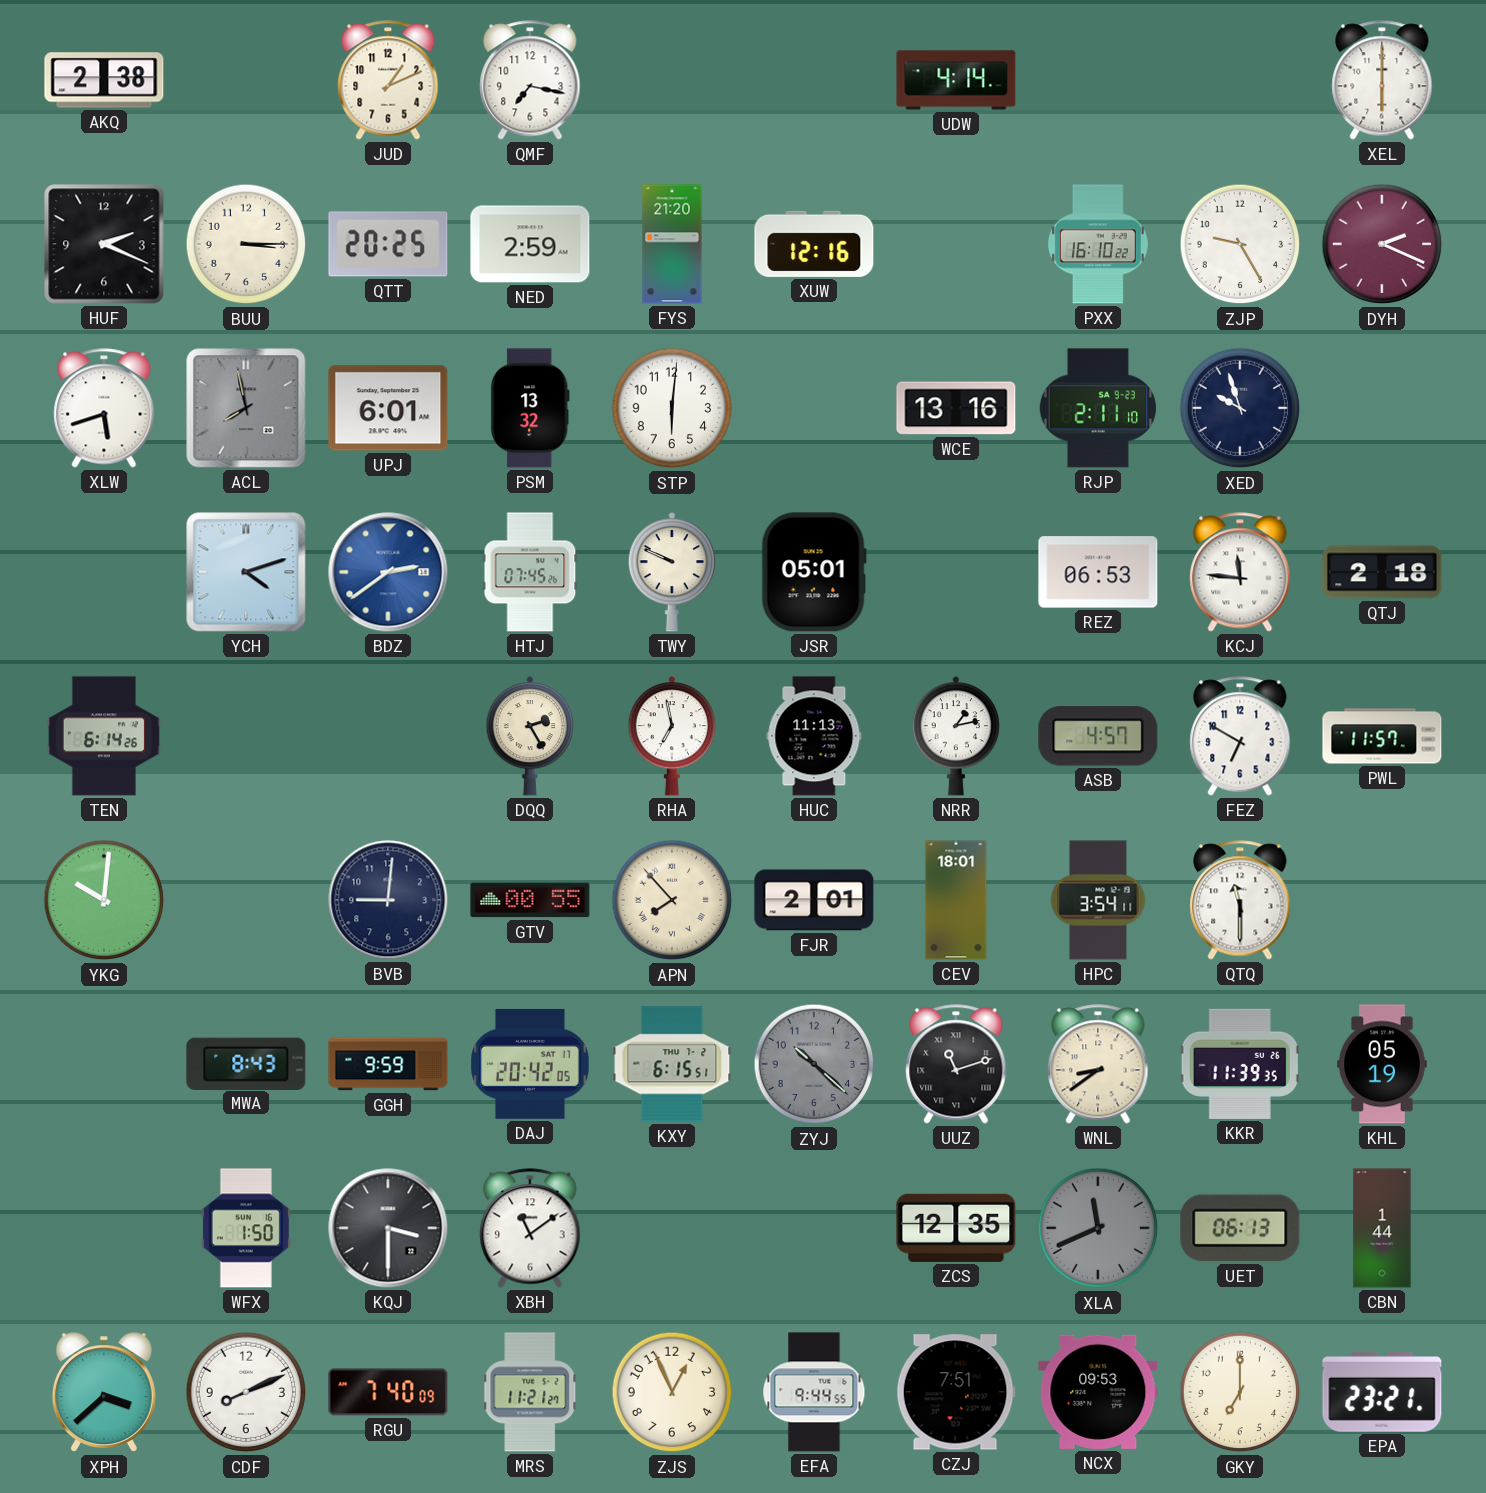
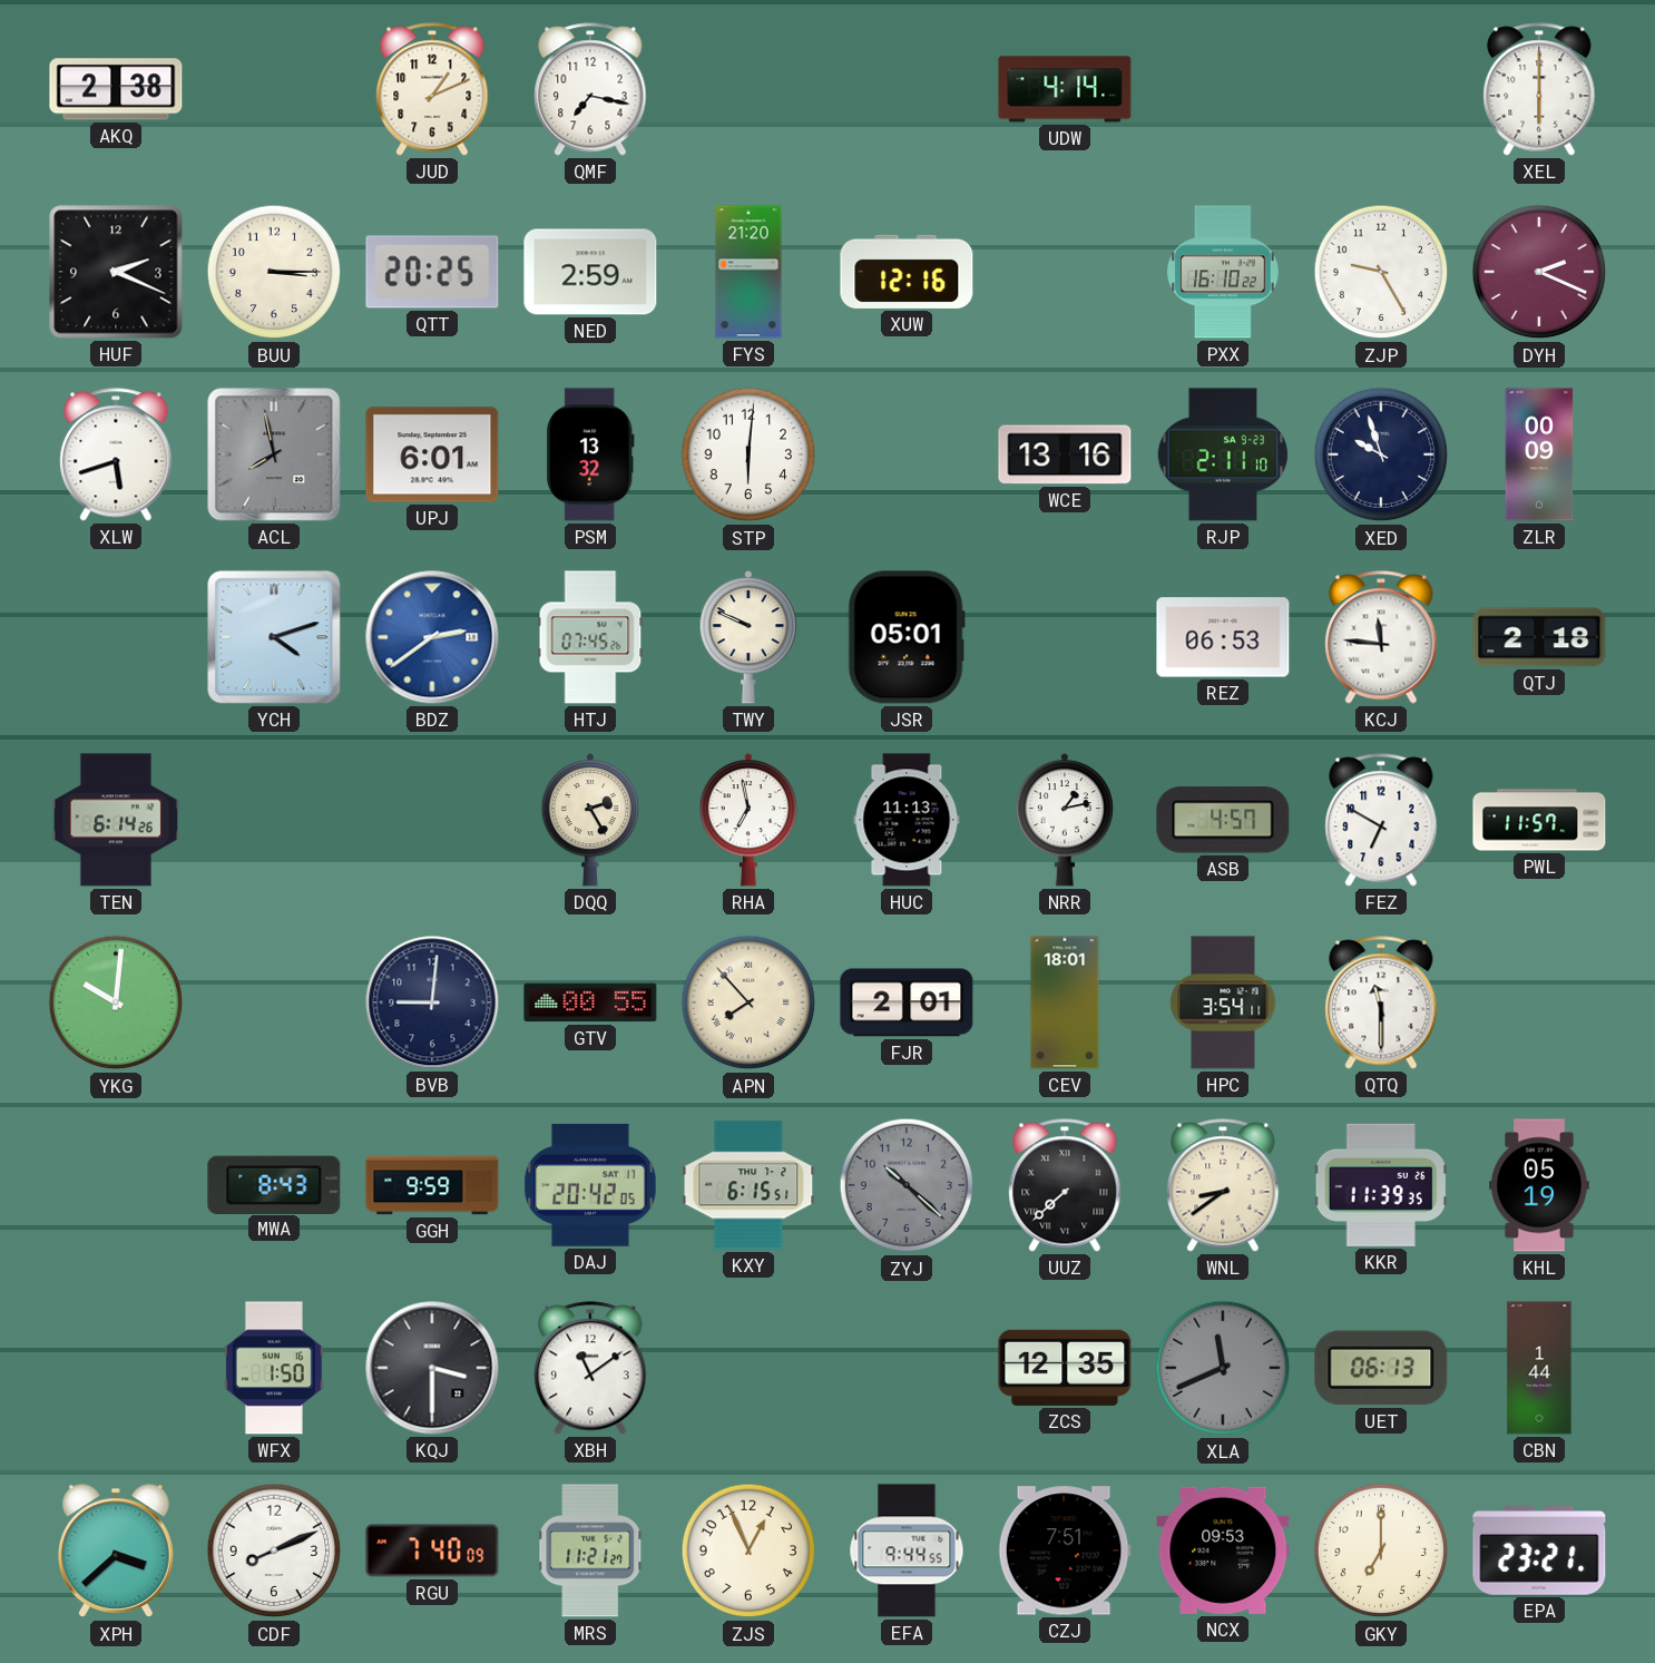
ZLR: none -> 00:09
UUZ: 11:12 -> 7:38
